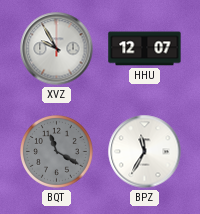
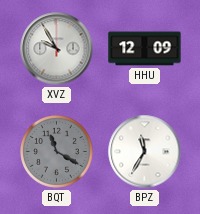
HHU: 12:07 -> 12:09
